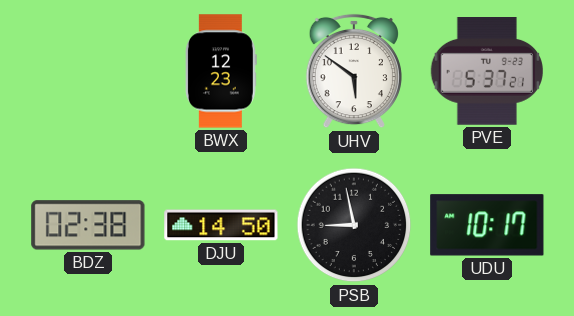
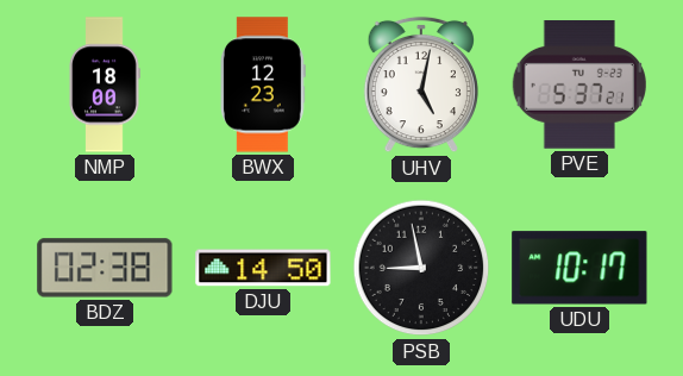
NMP: none -> 18:00
UHV: 5:51 -> 5:02
